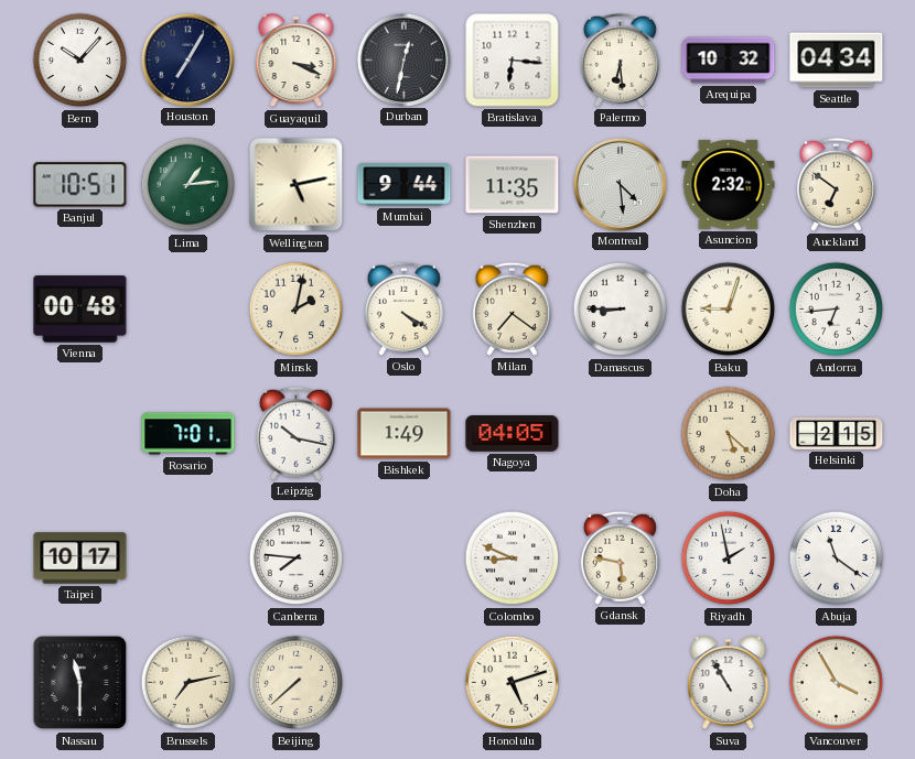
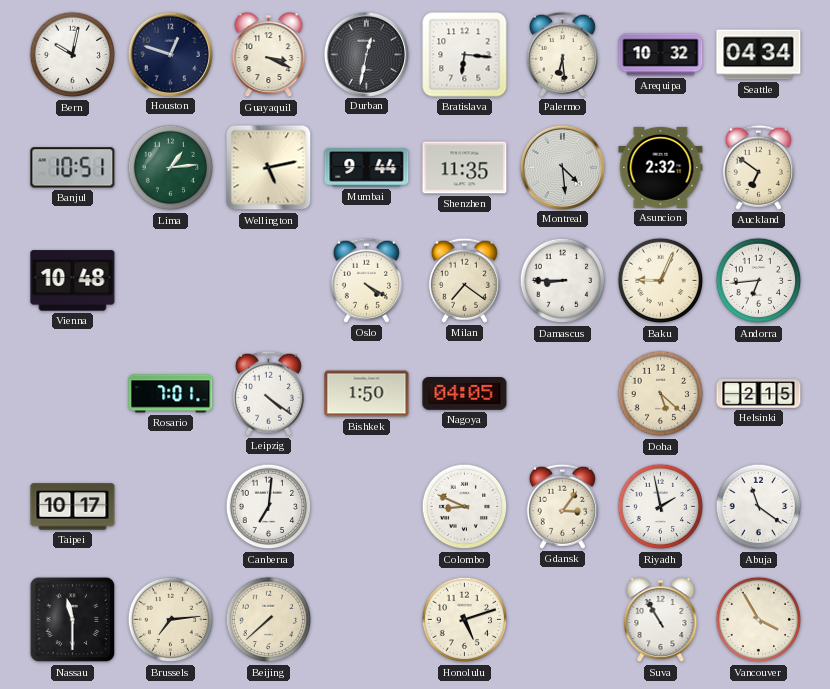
Bern: 10:07 -> 10:02
Houston: 7:05 -> 12:48
Vienna: 00:48 -> 10:48
Minsk: 2:02 -> none
Baku: 9:03 -> 9:04
Leipzig: 10:17 -> 4:21
Bishkek: 1:49 -> 1:50
Canberra: 7:46 -> 7:01
Gdansk: 5:47 -> 3:06
Brussels: 7:13 -> 7:14
